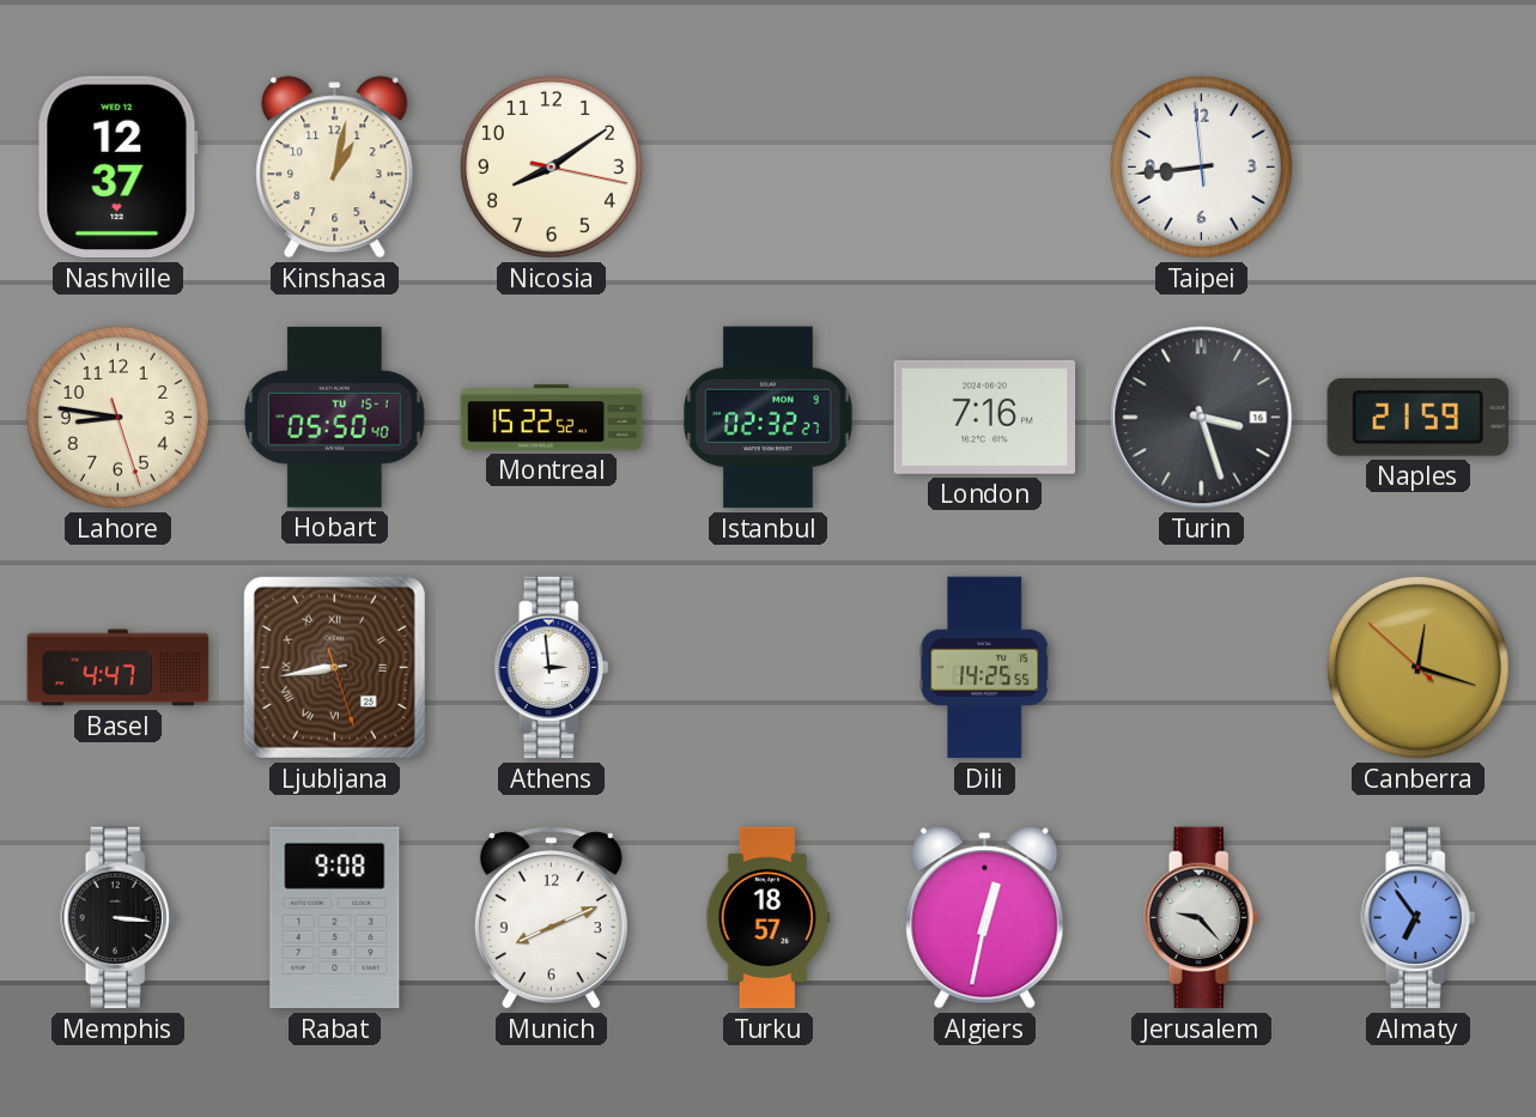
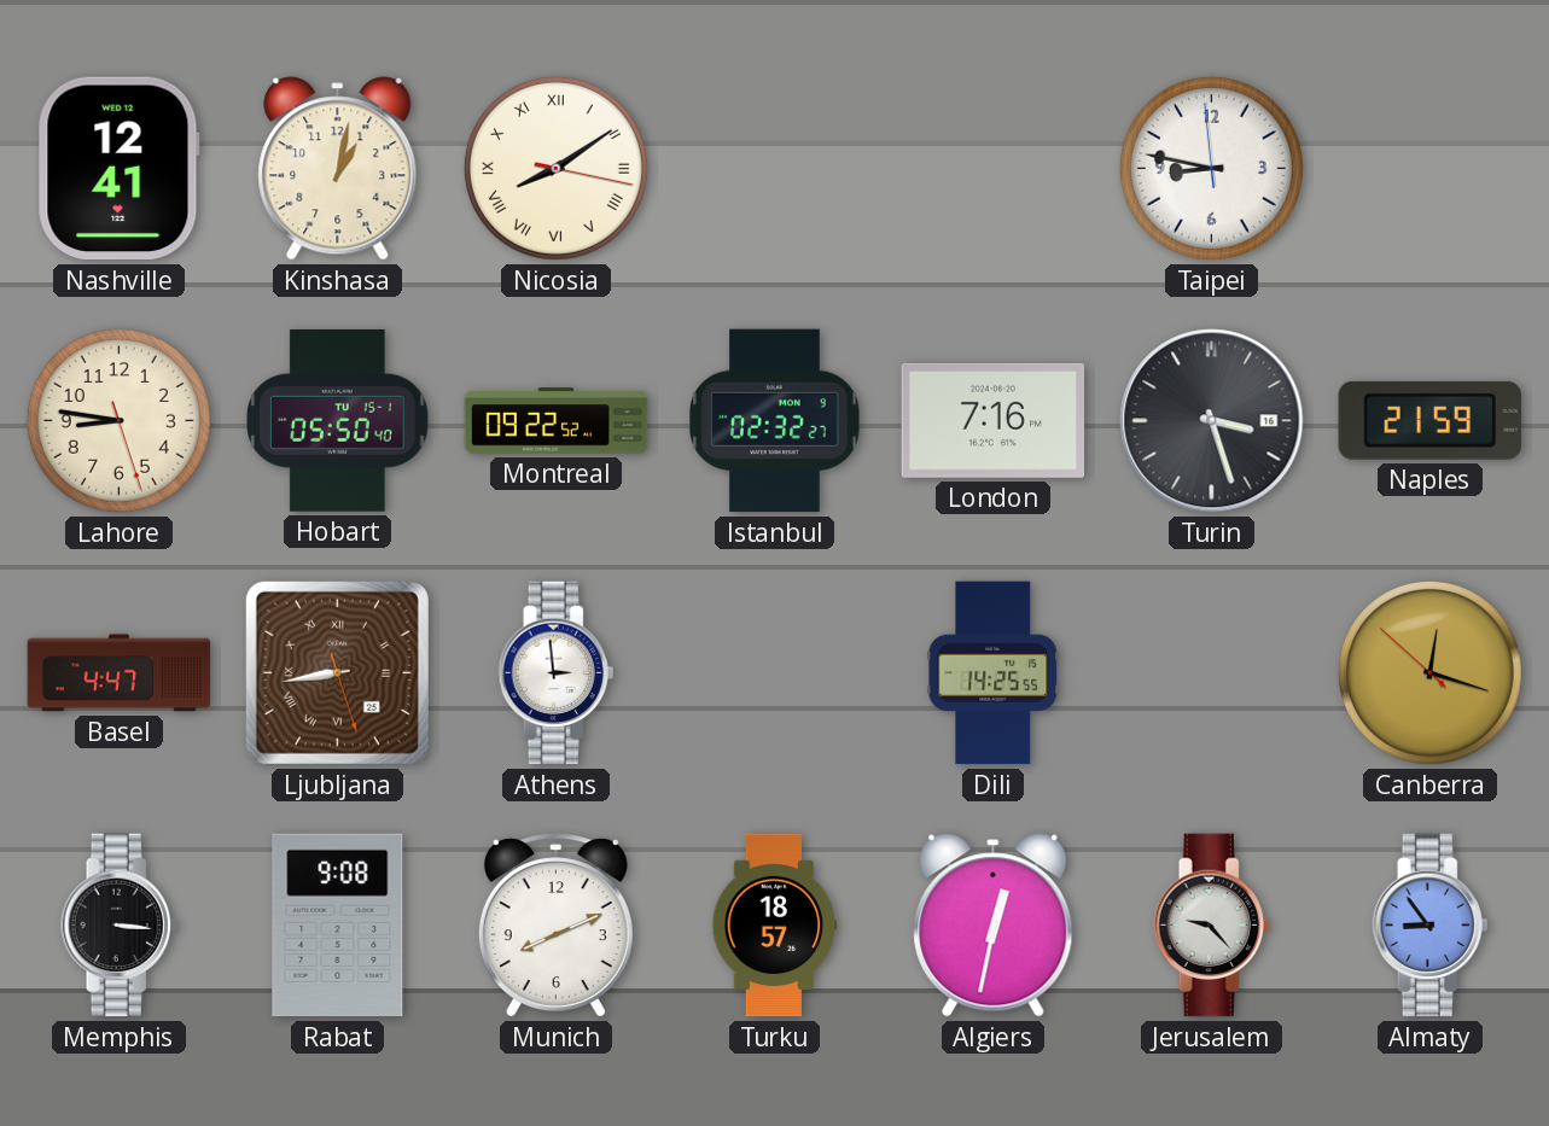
Nashville: 12:37 -> 12:41
Nicosia numerals: Arabic -> Roman
Taipei: 8:43 -> 8:46
Montreal: 15:22 -> 09:22
Almaty: 6:54 -> 8:54
